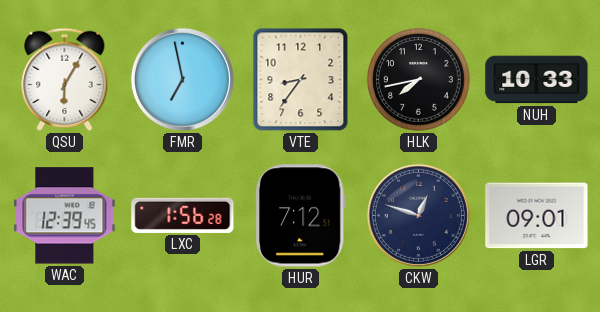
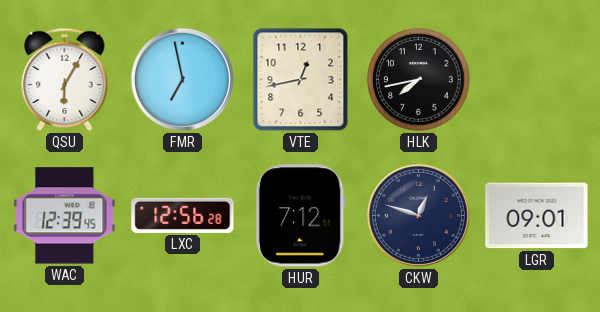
VTE: 8:36 -> 12:43
NUH: 10:33 -> none
LXC: 1:56 -> 12:56
